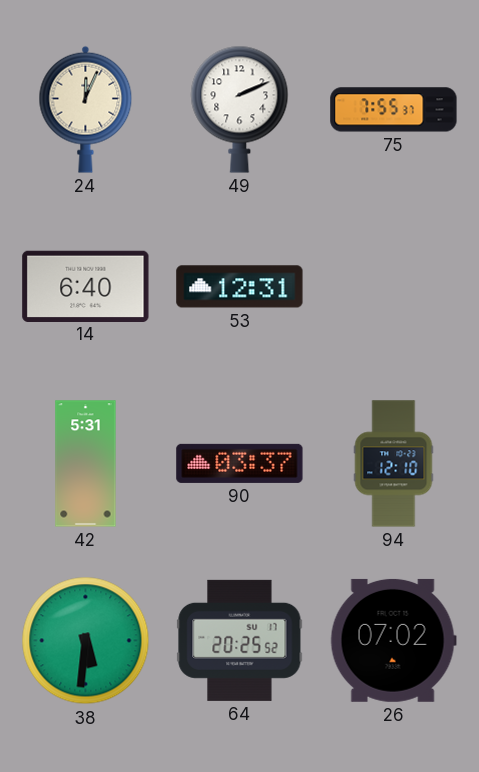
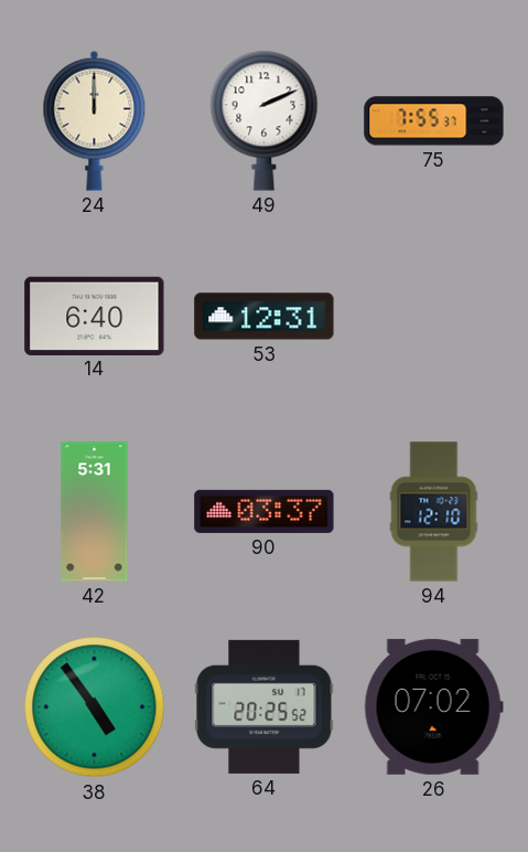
24: 12:04 -> 12:00
38: 5:31 -> 4:54
